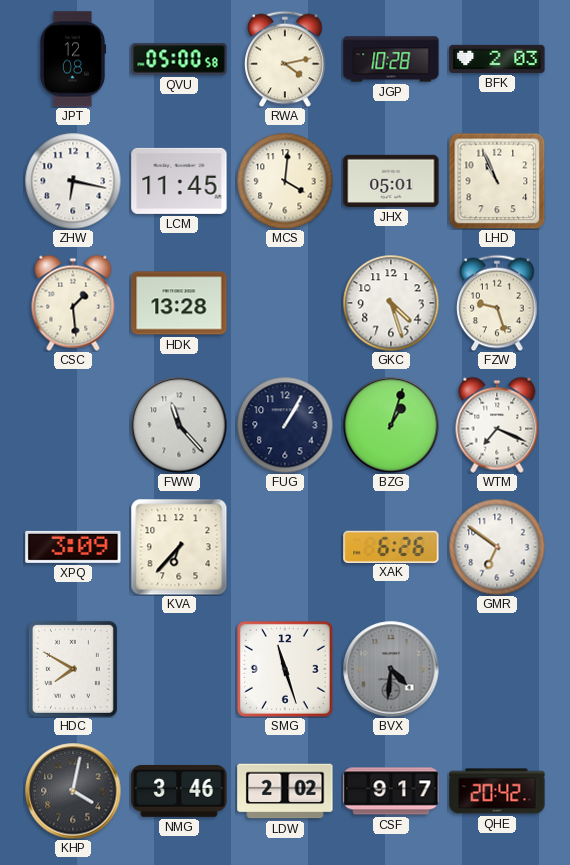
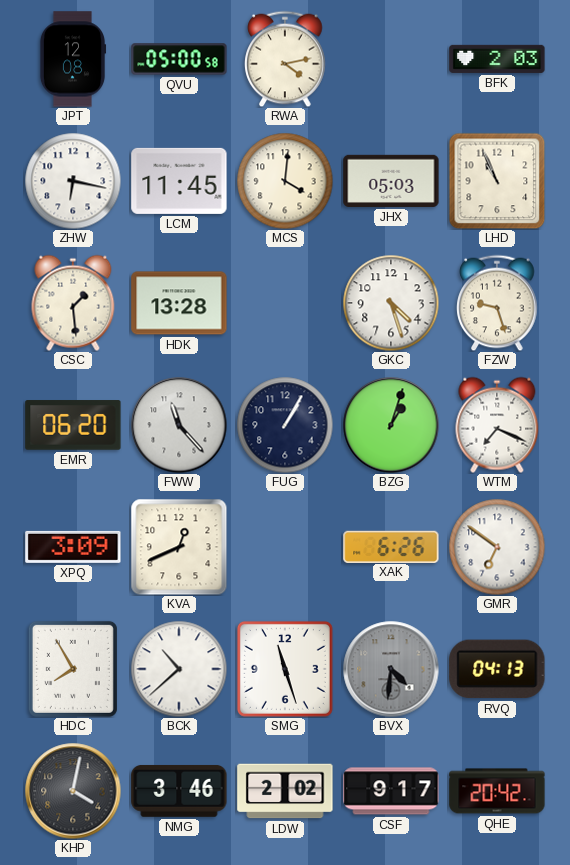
JGP: 10:28 -> none
JHX: 05:01 -> 05:03
EMR: none -> 06:20
KVA: 6:37 -> 12:41
HDC: 7:50 -> 7:55
BCK: none -> 10:38
RVQ: none -> 04:13
